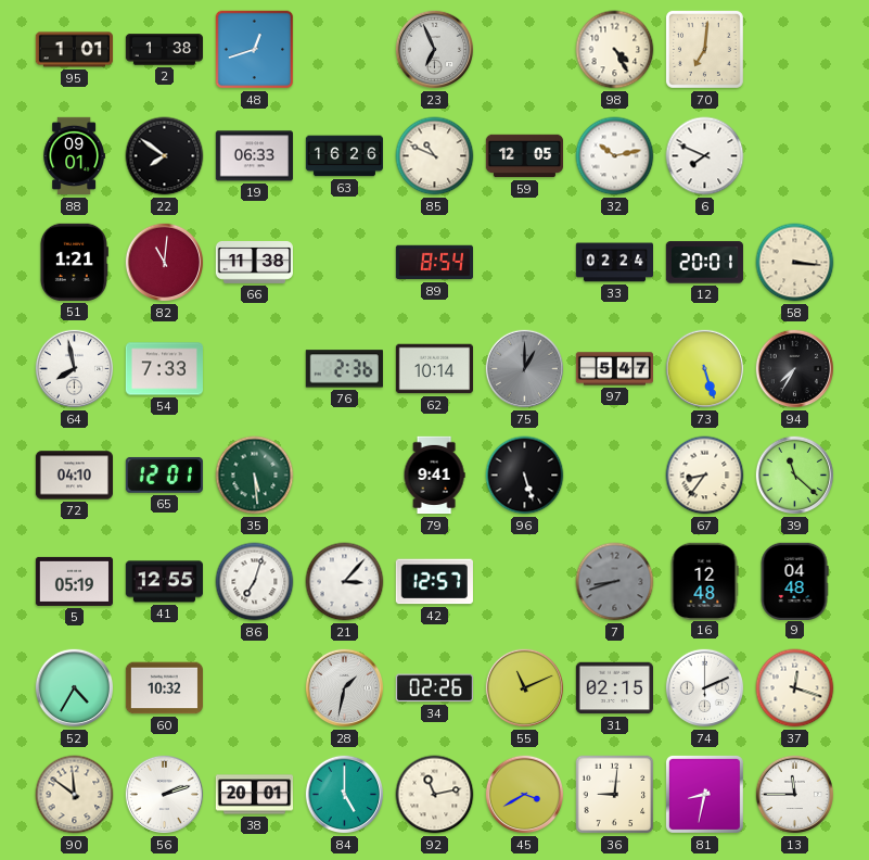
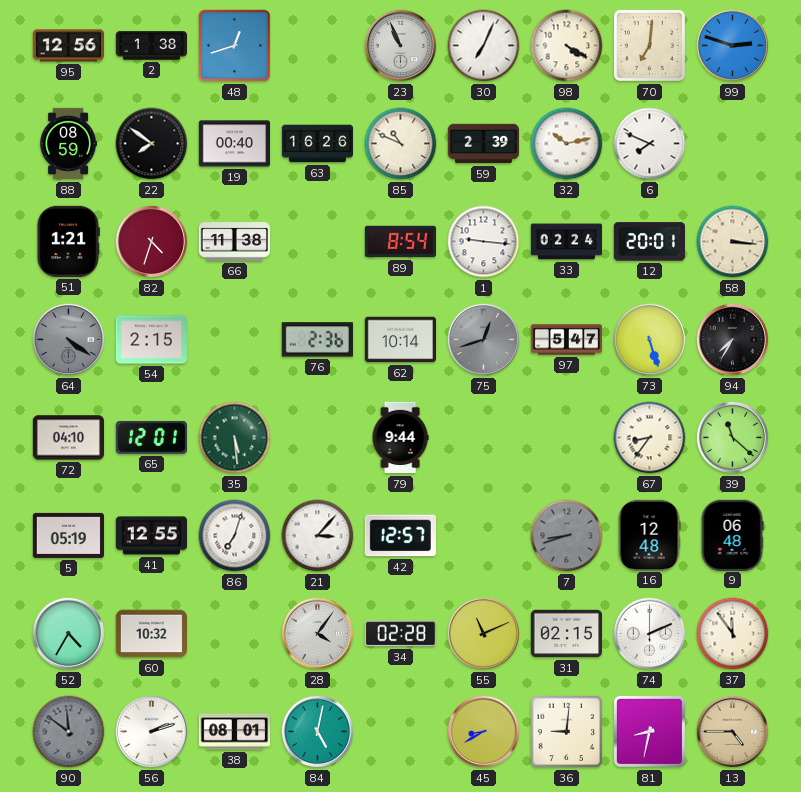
95: 1:01 -> 12:56
23: 6:56 -> 10:56
30: none -> 7:04
98: 4:25 -> 4:20
99: none -> 2:48
88: 09:01 -> 08:59
19: 06:33 -> 00:40
59: 12:05 -> 2:39
82: 11:01 -> 4:33
1: none -> 9:16
64: 7:58 -> 4:21
64 dial: white -> grey
54: 7:33 -> 2:15
75: 1:00 -> 12:42
79: 9:41 -> 9:44
96: 5:27 -> none
9: 04:48 -> 06:48
28: 1:32 -> 4:06
34: 02:26 -> 02:28
37: 12:18 -> 11:54
90 dial: cream -> grey
38: 20:01 -> 08:01
84: 5:00 -> 5:02
92: 11:13 -> none
45: 3:40 -> 8:40
13: 11:45 -> 4:45
13 dial: white -> champagne
